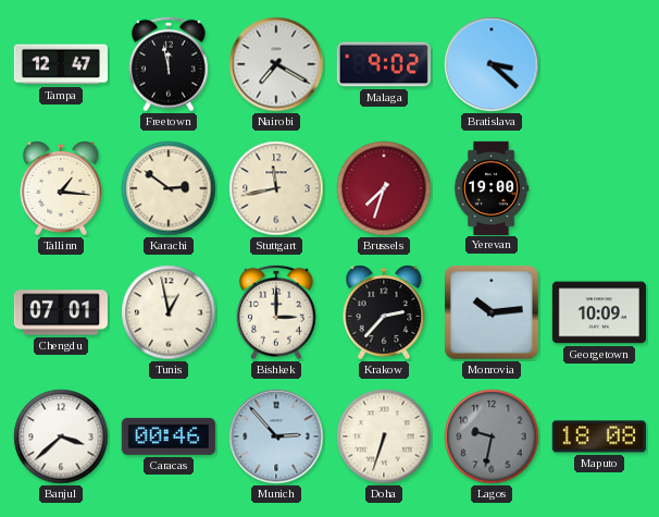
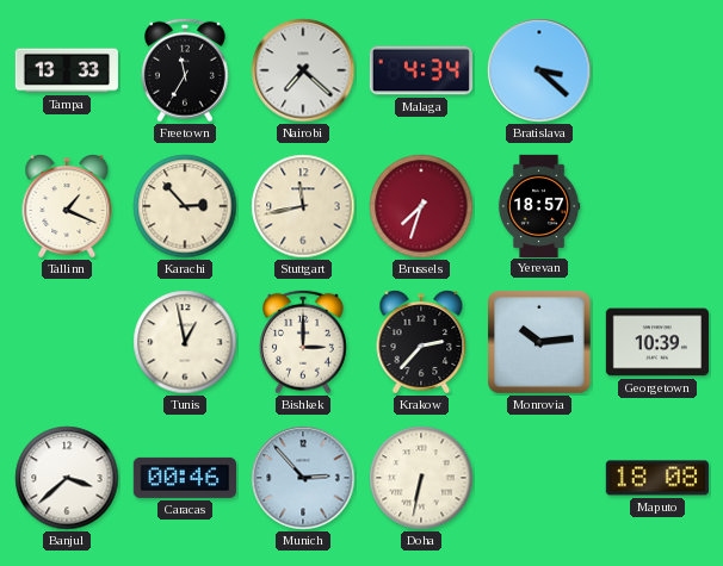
Tampa: 12:47 -> 13:33
Freetown: 11:58 -> 11:35
Nairobi: 7:20 -> 7:22
Malaga: 9:02 -> 4:34
Tallinn: 1:16 -> 1:19
Karachi: 2:51 -> 2:53
Yerevan: 19:00 -> 18:57
Chengdu: 07:01 -> none
Georgetown: 10:09 -> 10:39
Doha: 6:33 -> 6:32
Lagos: 9:32 -> none
